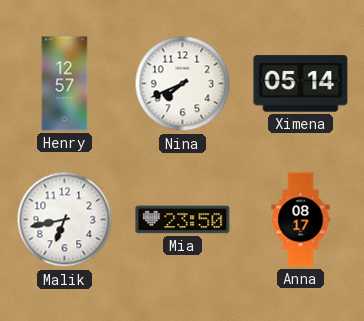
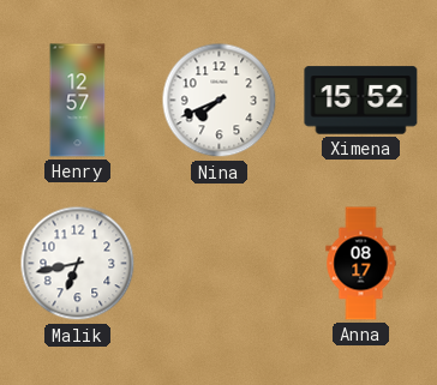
Ximena: 05:14 -> 15:52
Mia: 23:50 -> none
